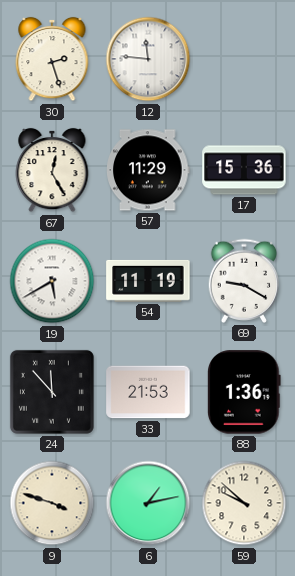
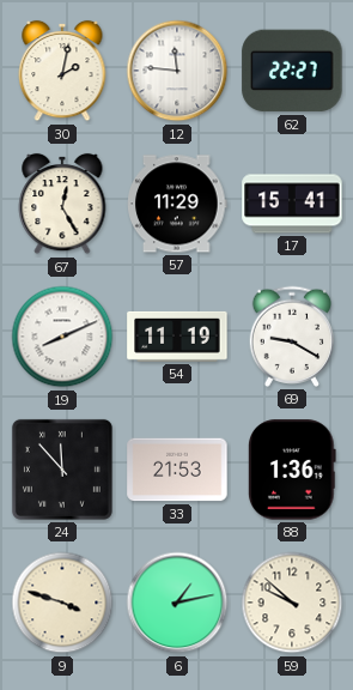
30: 2:27 -> 2:02
62: none -> 22:27
17: 15:36 -> 15:41
19: 5:40 -> 8:11
